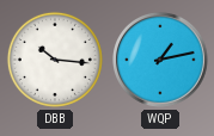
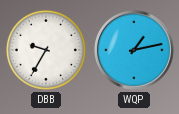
DBB: 10:16 -> 9:35
